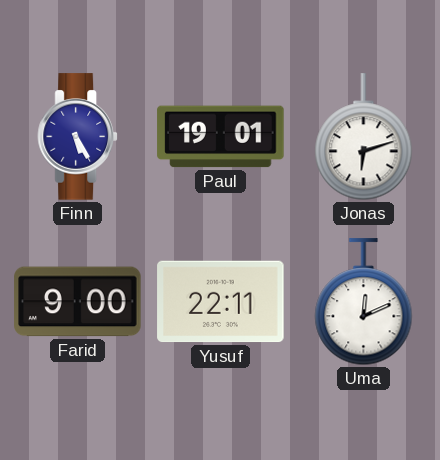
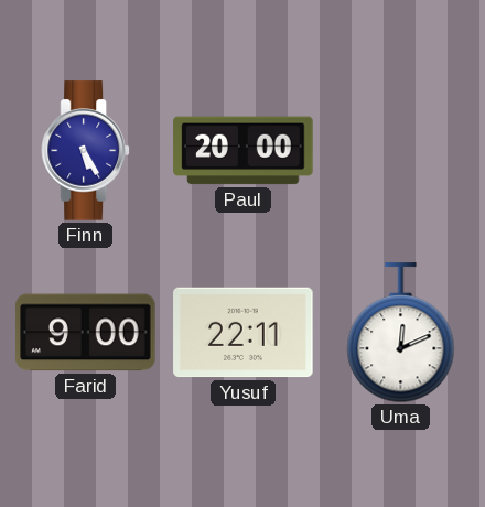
Paul: 19:01 -> 20:00
Jonas: 6:12 -> none
